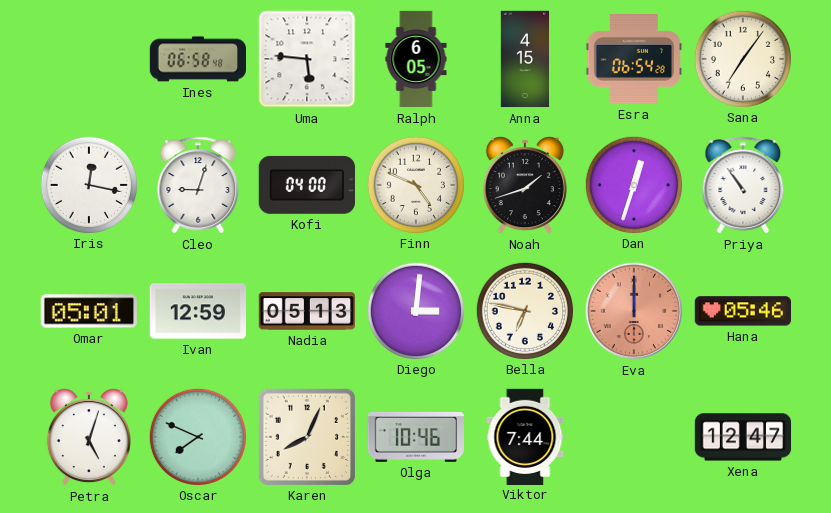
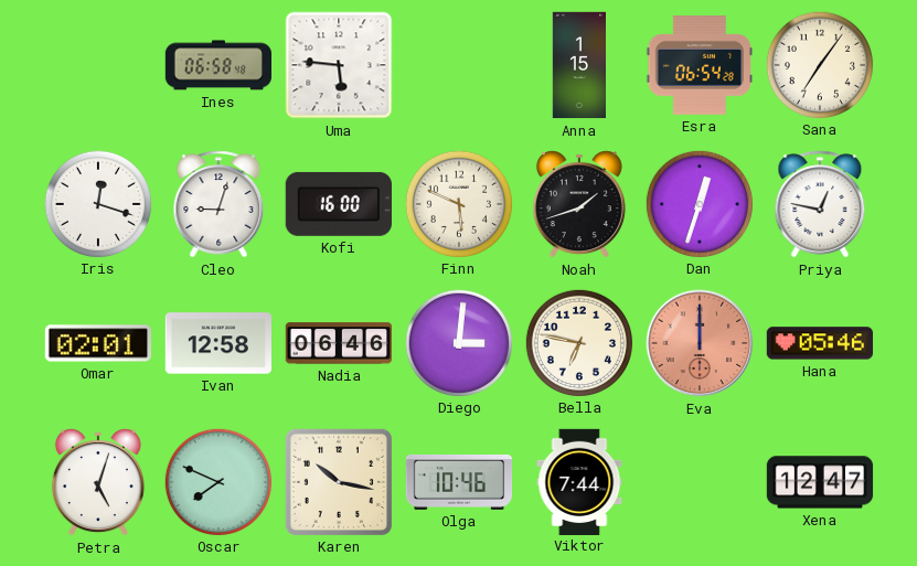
Ralph: 6:05 -> none
Anna: 4:15 -> 1:15
Iris: 12:17 -> 12:18
Kofi: 04:00 -> 16:00
Finn: 4:49 -> 5:49
Priya: 10:54 -> 12:47
Omar: 05:01 -> 02:01
Ivan: 12:59 -> 12:58
Nadia: 05:13 -> 06:46
Karen: 8:04 -> 10:17
